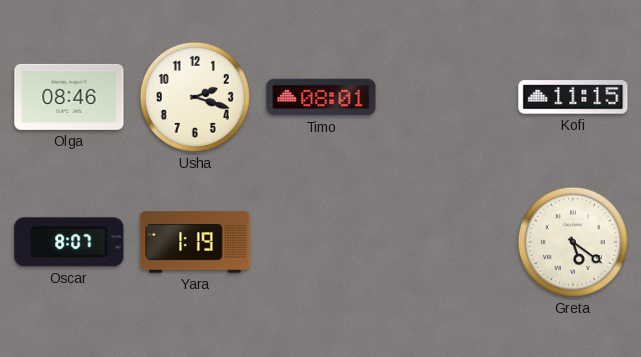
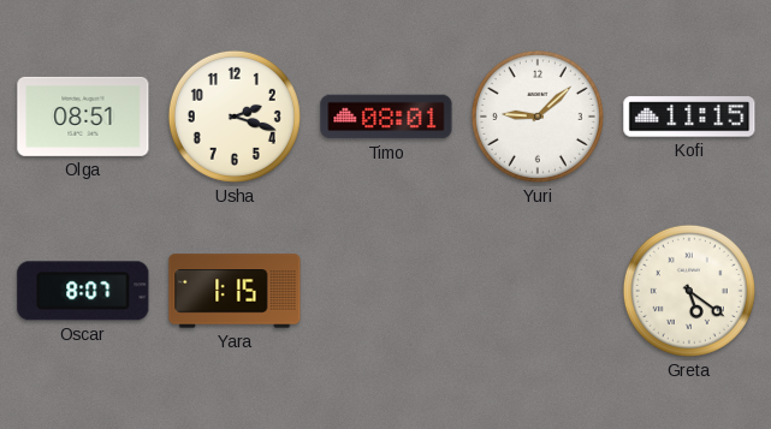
Olga: 08:46 -> 08:51
Yuri: none -> 9:08
Yara: 1:19 -> 1:15
